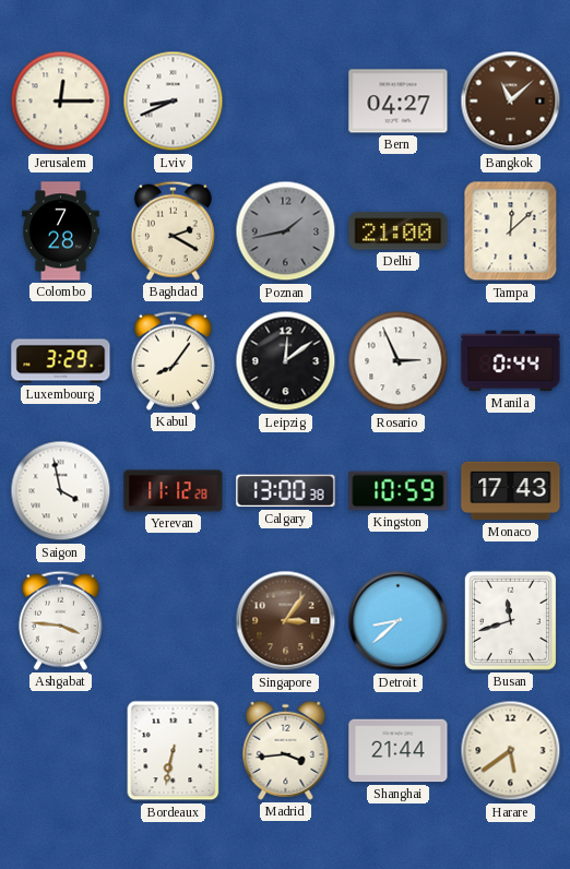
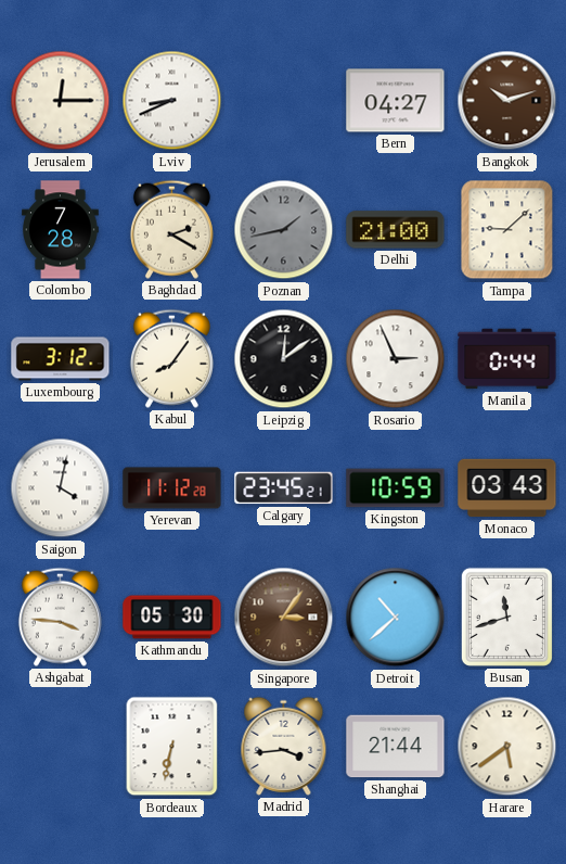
Bangkok: 11:08 -> 10:12
Tampa: 12:08 -> 9:08
Luxembourg: 3:29 -> 3:12
Saigon: 3:58 -> 4:02
Calgary: 13:00 -> 23:45
Monaco: 17:43 -> 03:43
Kathmandu: none -> 05:30
Detroit: 8:38 -> 10:38
